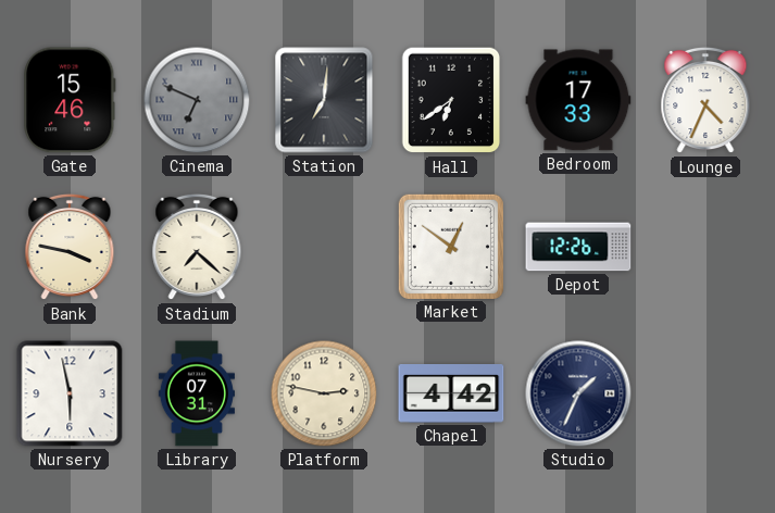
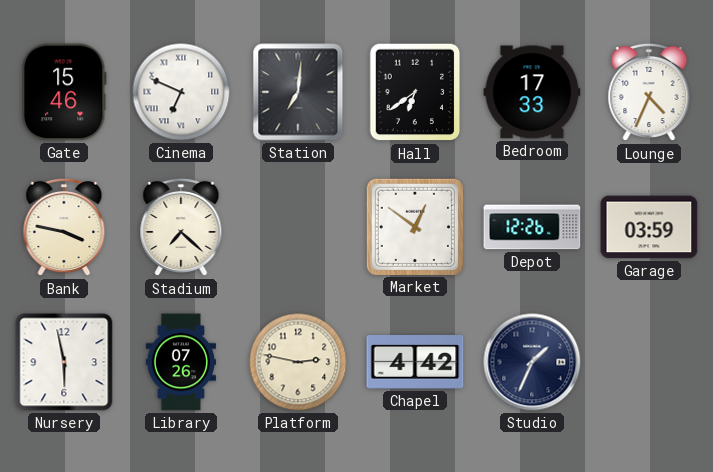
Cinema dial: grey -> white
Garage: none -> 03:59
Library: 07:31 -> 07:26
